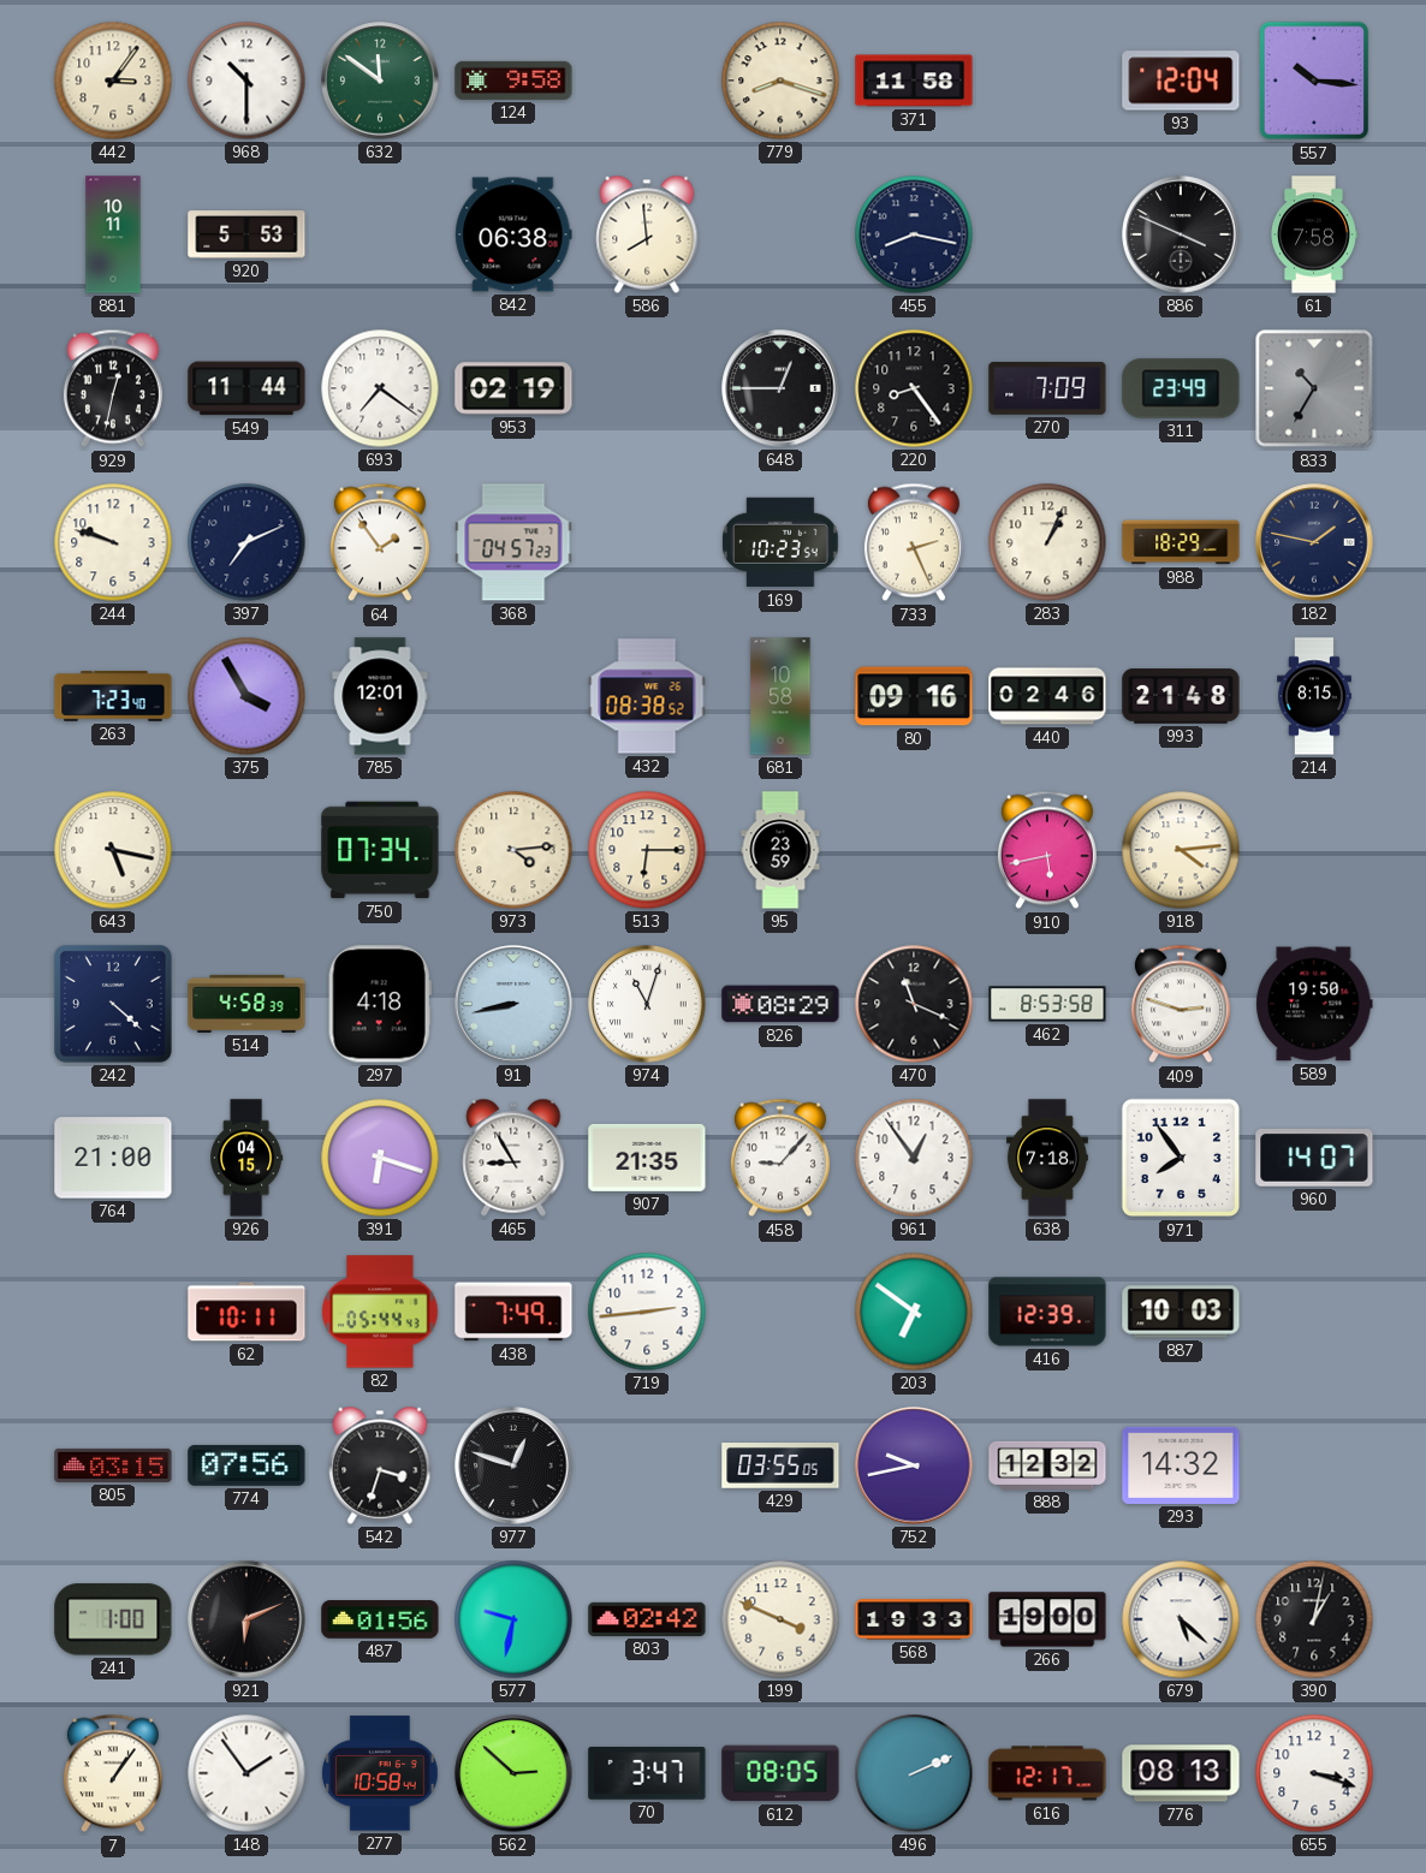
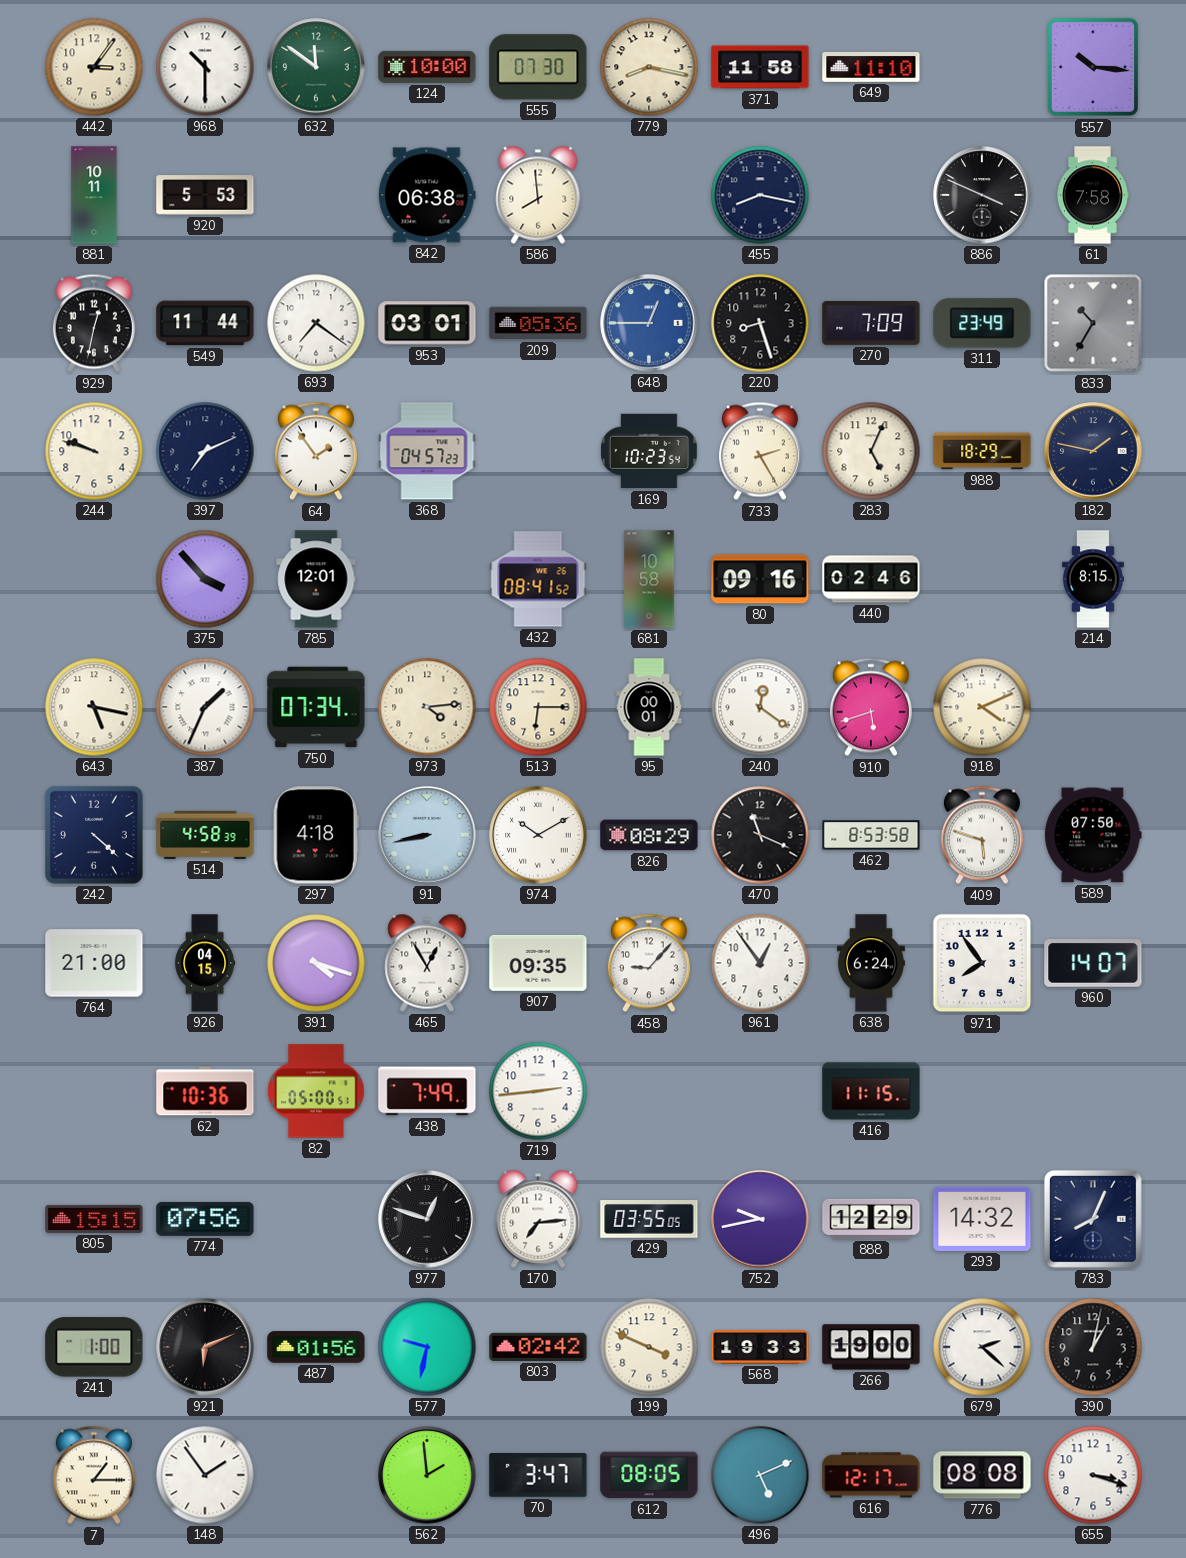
124: 9:58 -> 10:00
555: none -> 07:30
779: 8:18 -> 8:17
649: none -> 11:10
93: 12:04 -> none
953: 02:19 -> 03:01
209: none -> 05:36
648 dial: black -> blue
220: 8:24 -> 8:27
733: 2:26 -> 2:25
283: 1:04 -> 5:04
263: 7:23 -> none
375: 3:55 -> 3:53
432: 08:38 -> 08:41
993: 21:48 -> none
387: none -> 1:34
95: 23:59 -> 00:01
240: none -> 12:21
910: 5:43 -> 5:42
918: 4:14 -> 4:11
974: 11:03 -> 10:10
409: 2:48 -> 5:48
589: 19:50 -> 07:50
391: 6:18 -> 4:18
465: 8:55 -> 12:55
907: 21:35 -> 09:35
638: 7:18 -> 6:24
62: 10:11 -> 10:36
82: 05:44 -> 05:00
203: 6:51 -> none
416: 12:39 -> 11:15
887: 10:03 -> none
805: 03:15 -> 15:15
542: 3:33 -> none
170: none -> 7:14
888: 12:32 -> 12:29
783: none -> 8:04
679: 5:22 -> 2:22
7: 1:06 -> 1:15
277: 10:58 -> none
562: 2:52 -> 1:59
496: 2:11 -> 5:11
776: 08:13 -> 08:08
